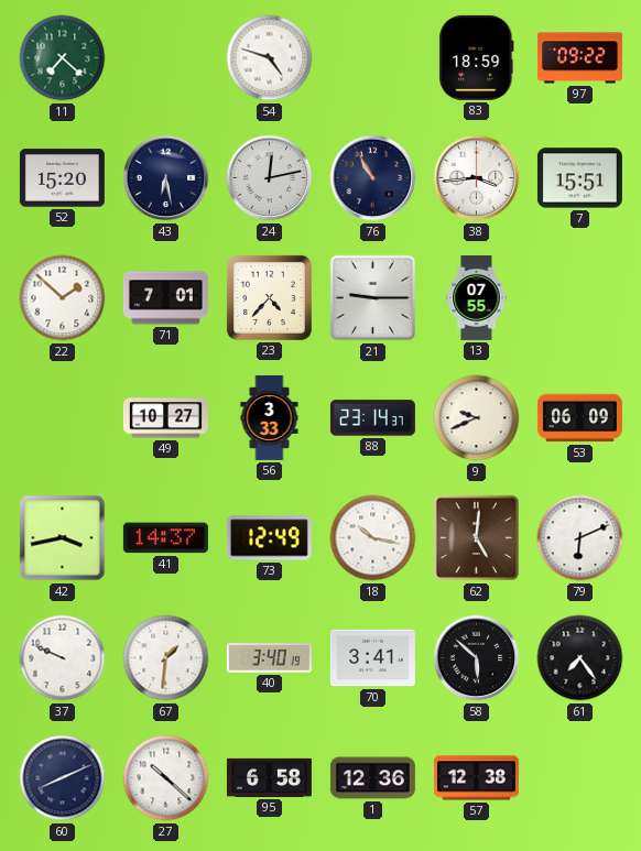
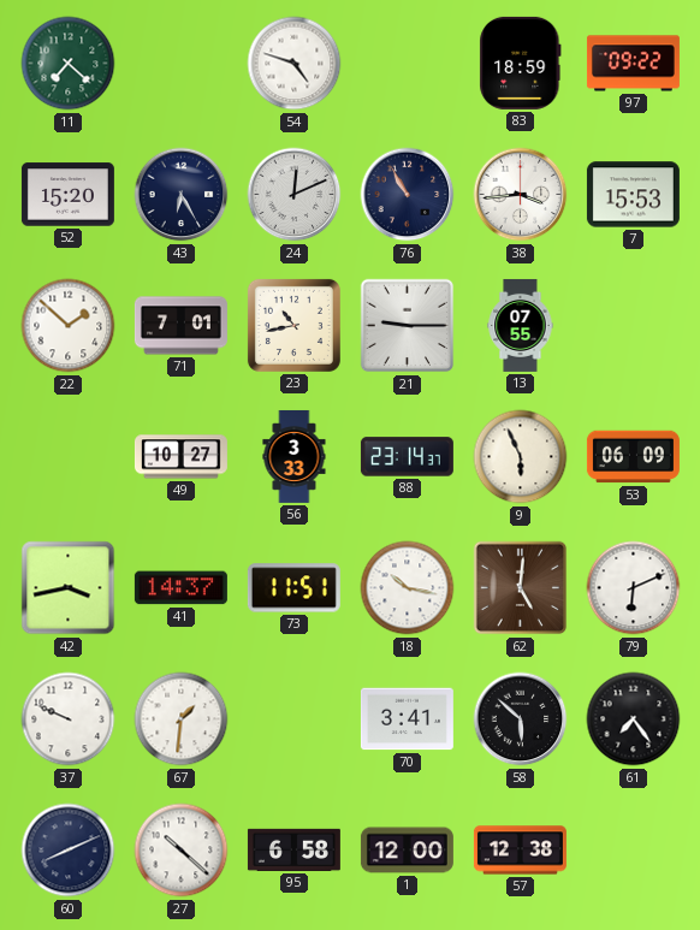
43: 6:28 -> 6:25
24: 12:13 -> 12:11
7: 15:51 -> 15:53
23: 4:37 -> 10:43
9: 9:41 -> 5:56
73: 12:49 -> 11:51
40: 3:40 -> none
1: 12:36 -> 12:00
